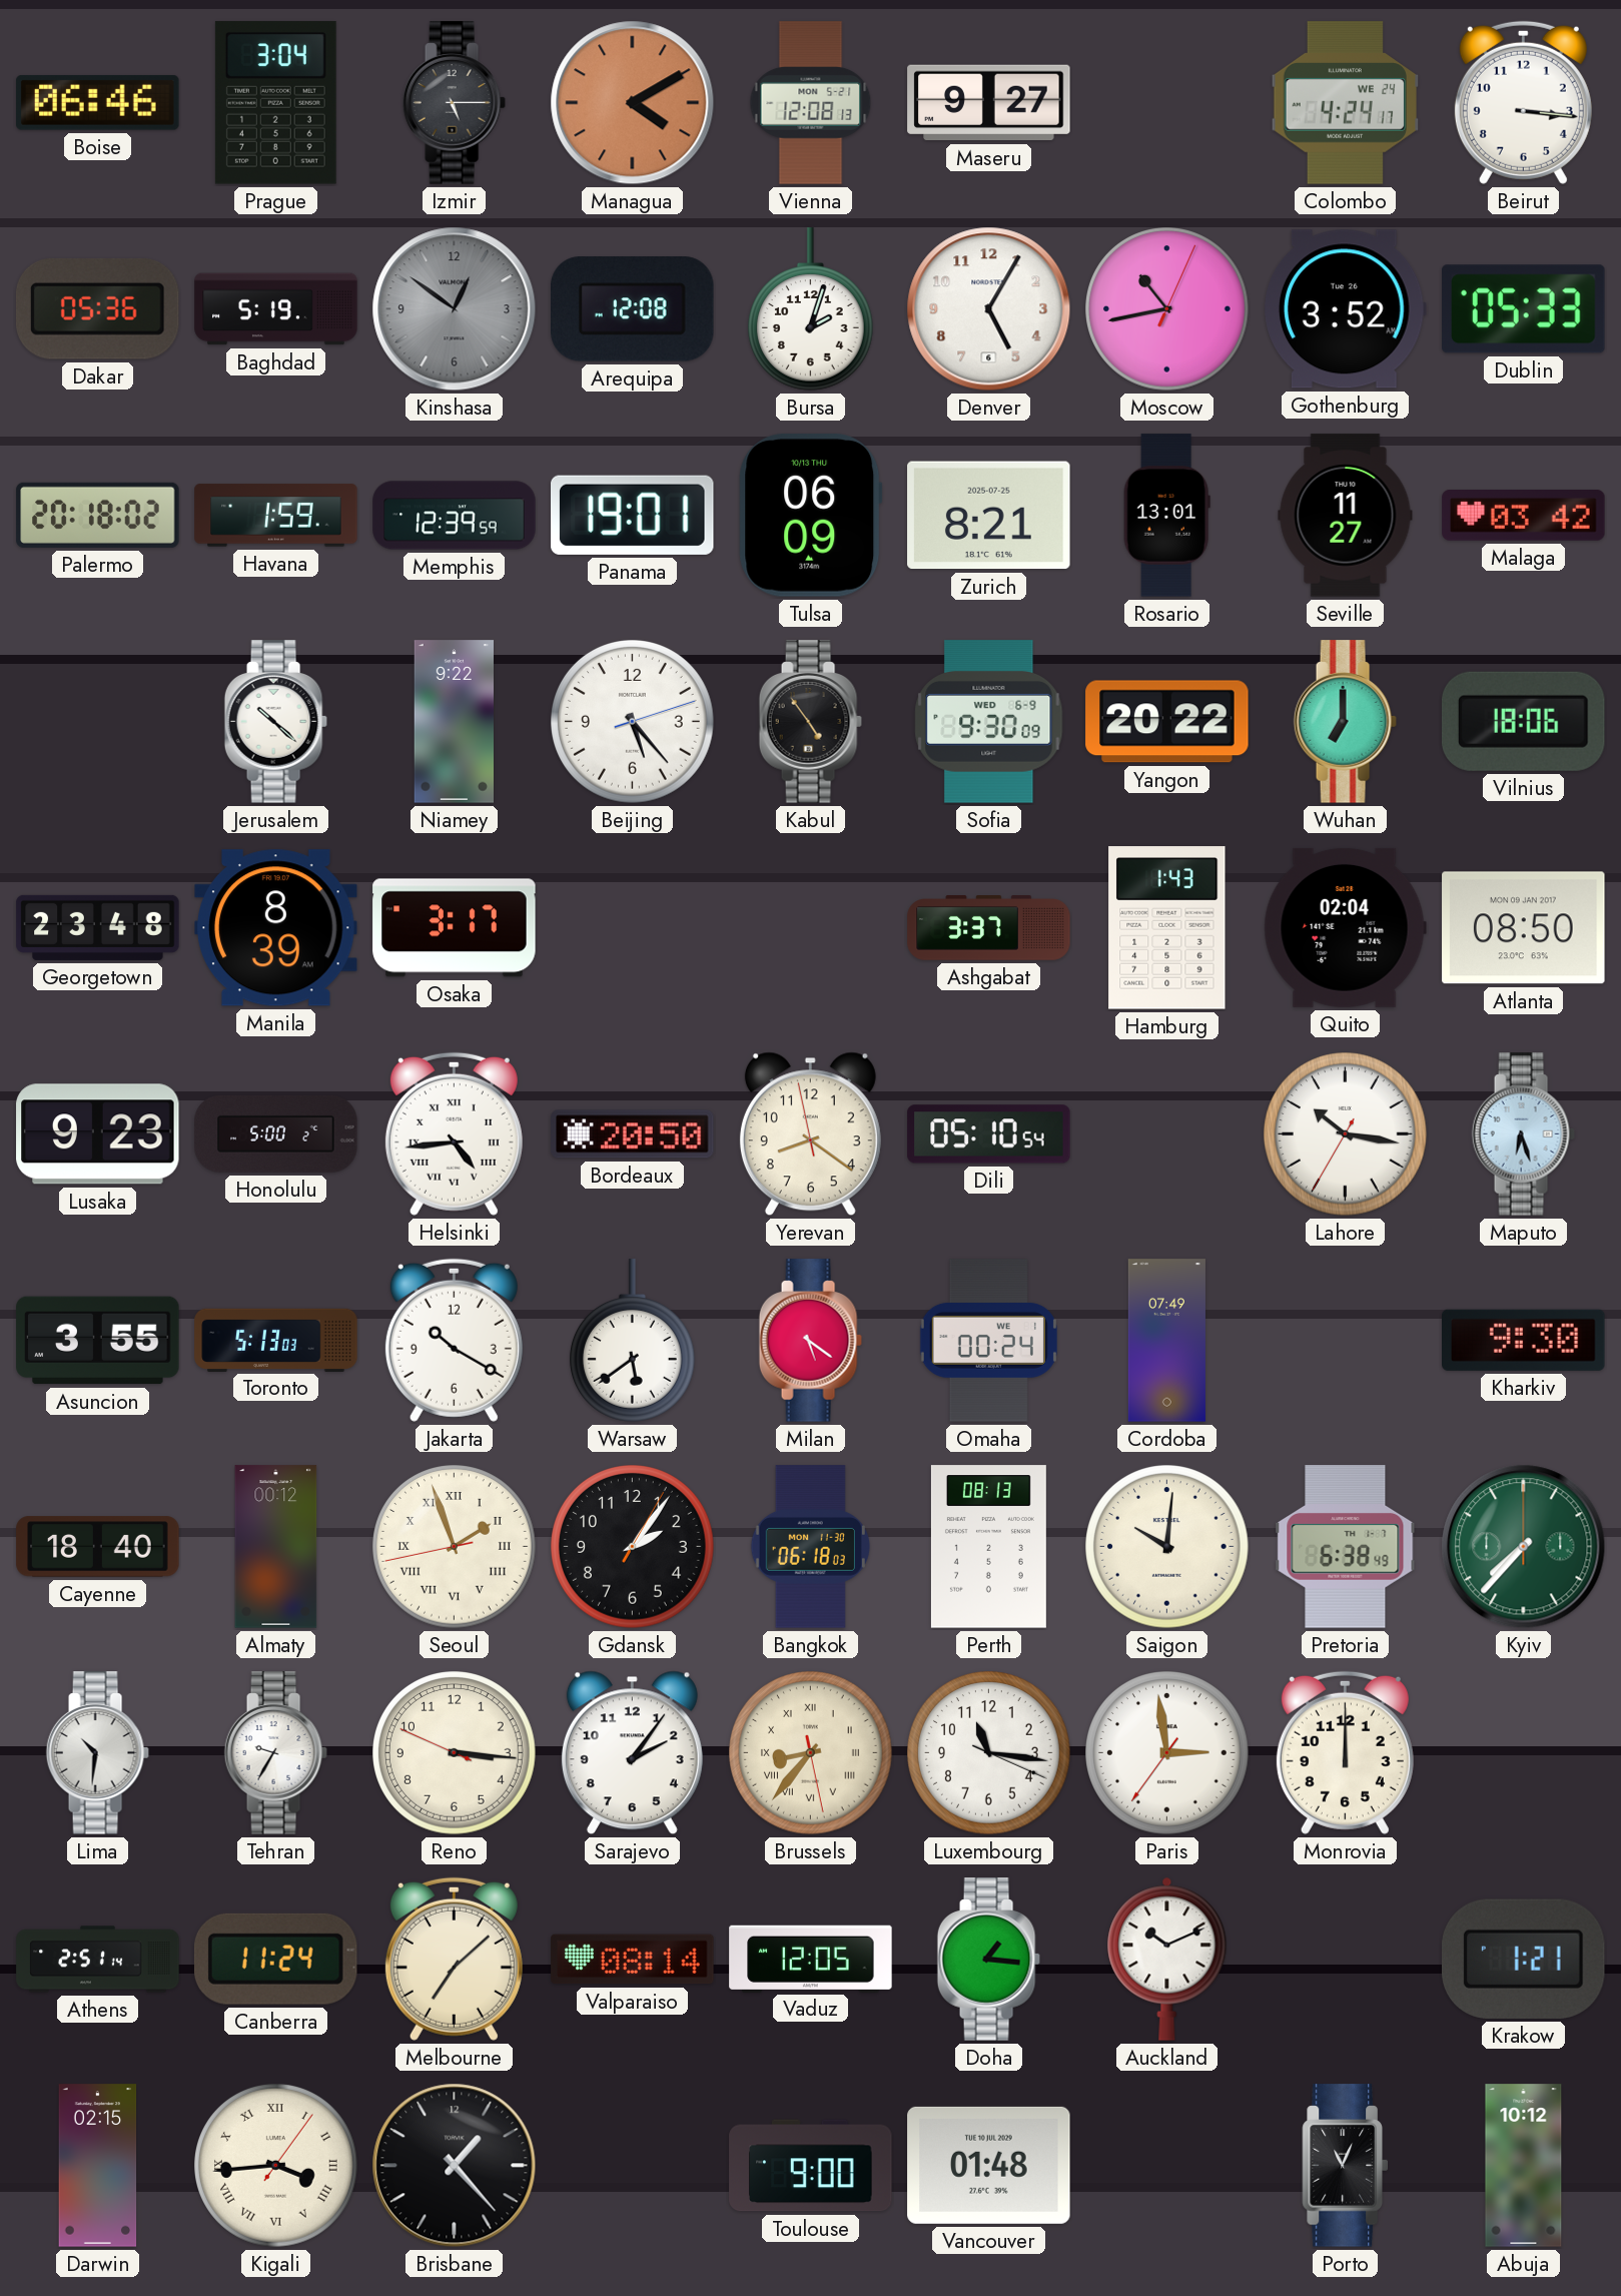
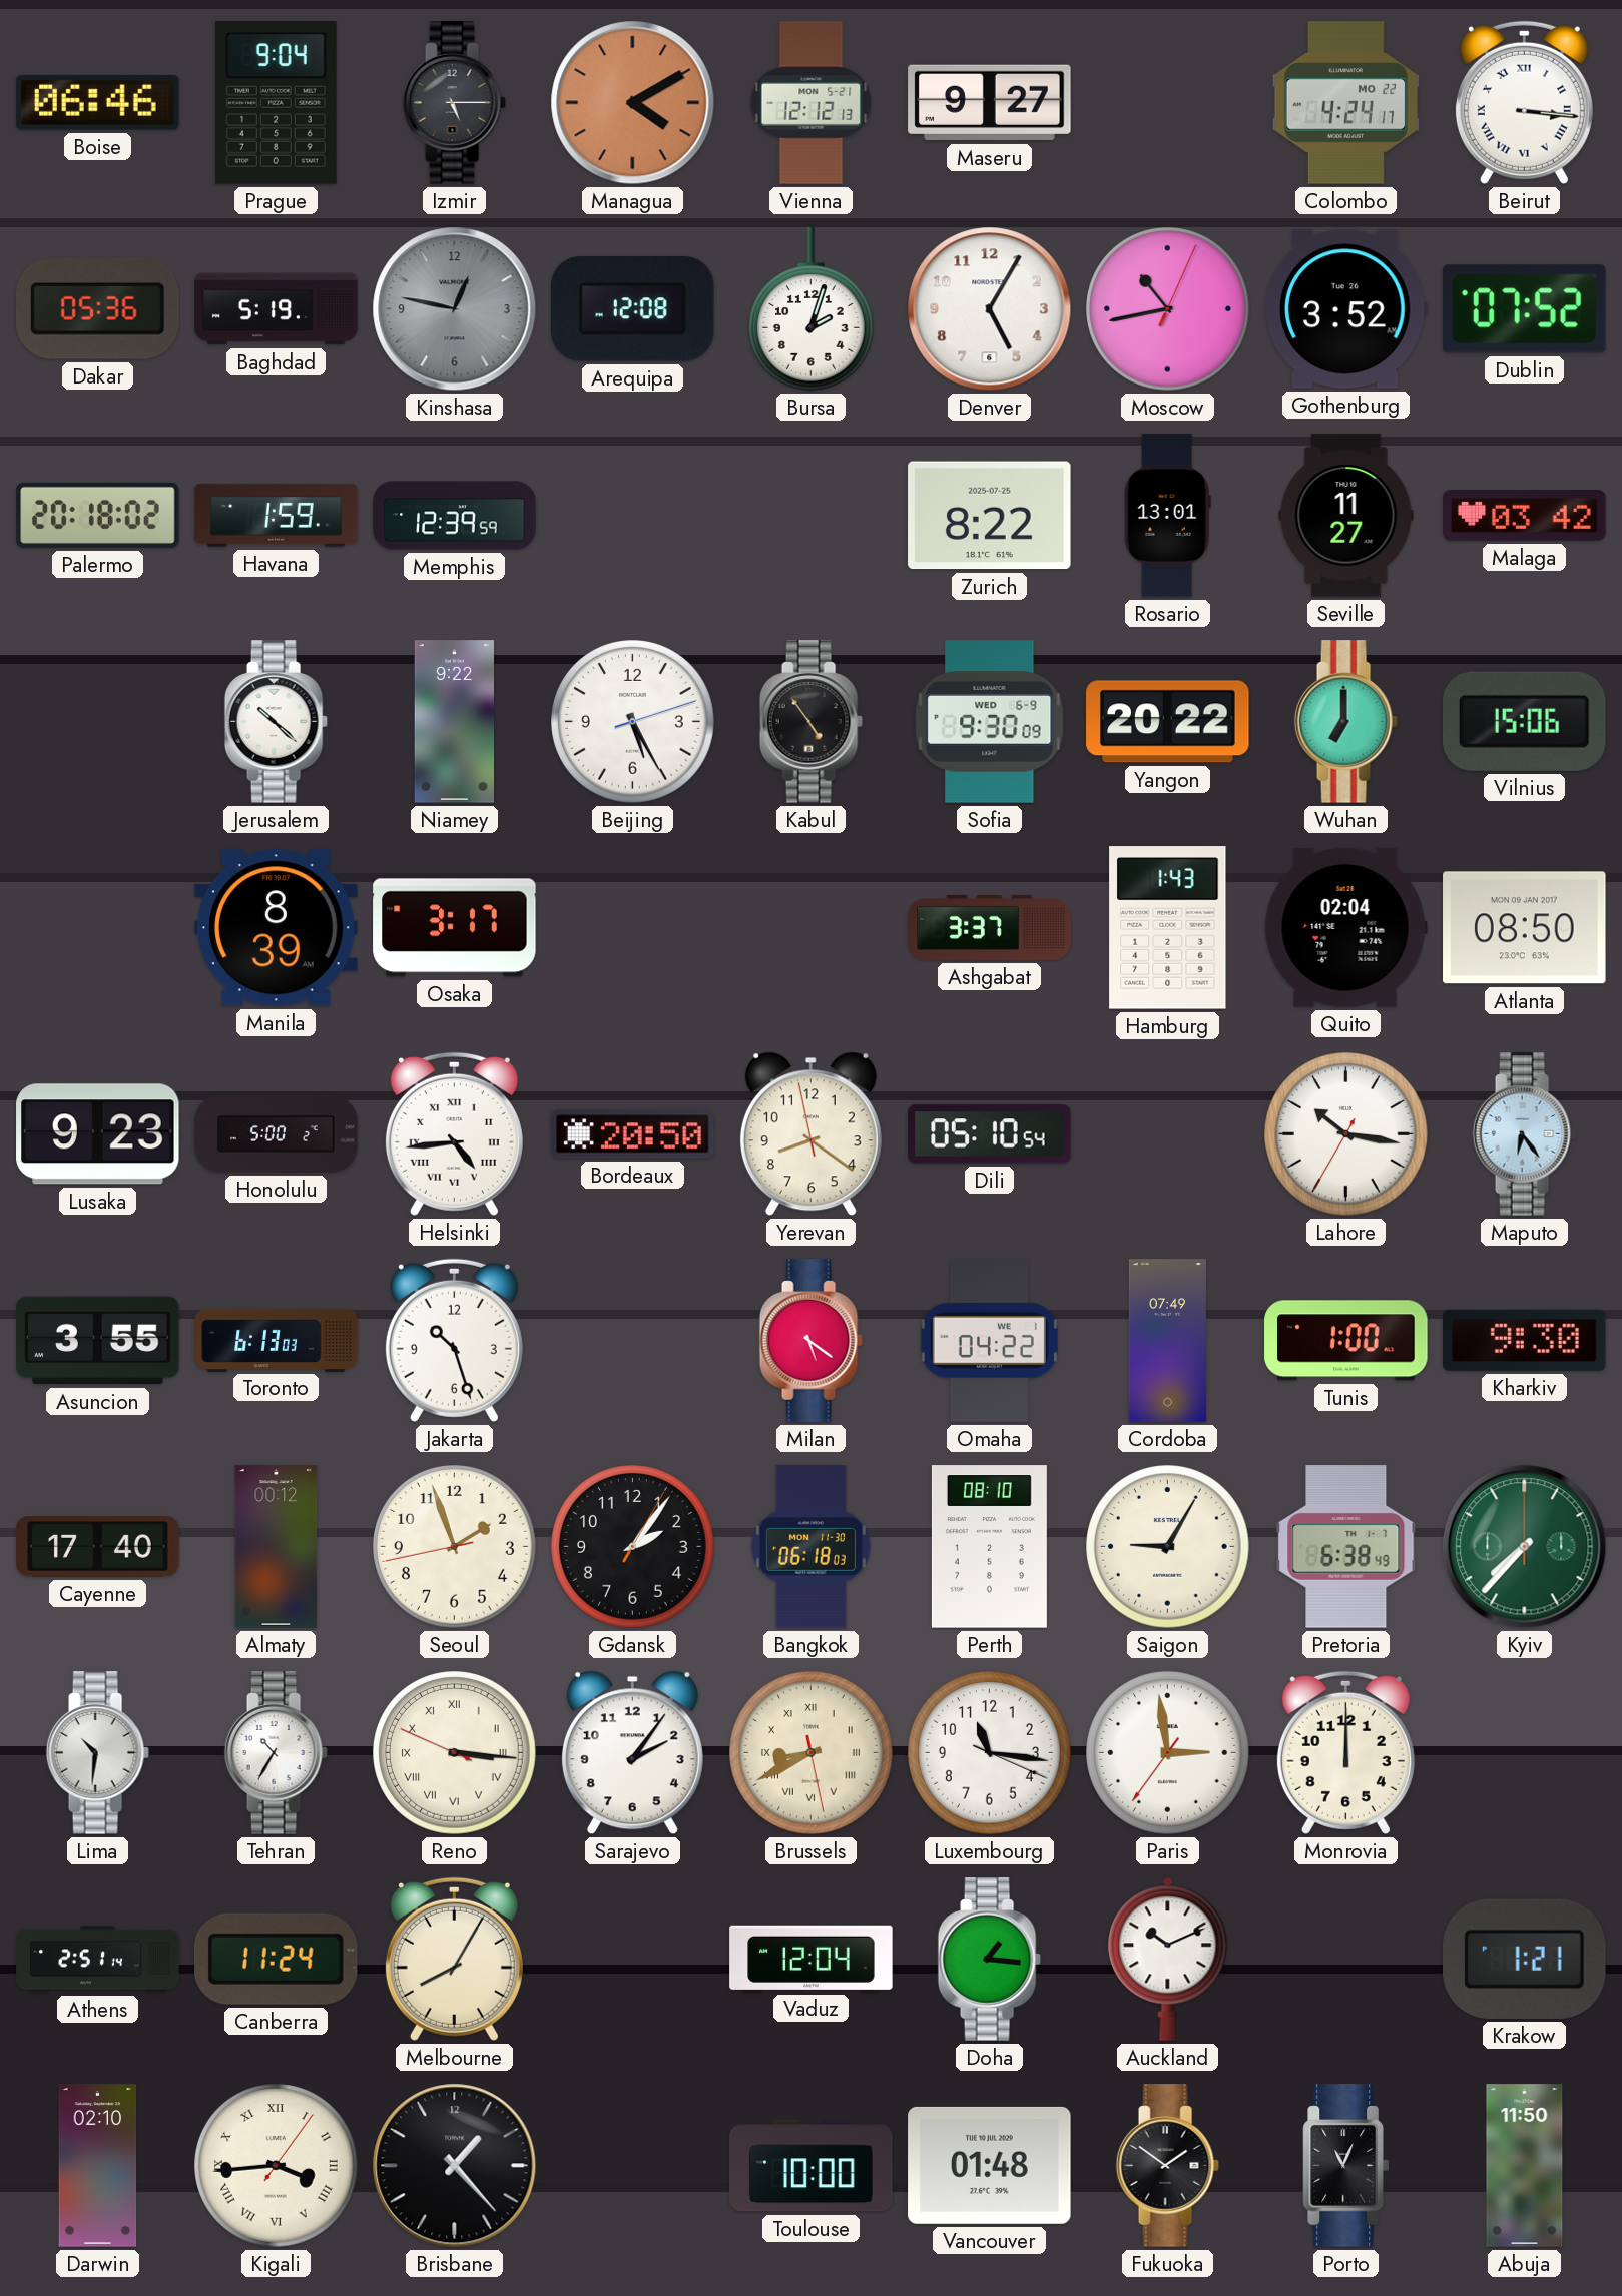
Prague: 3:04 -> 9:04
Vienna: 12:08 -> 12:12
Colombo date: WE 24 -> MO 22
Beirut numerals: Arabic -> Roman
Kinshasa: 12:51 -> 12:47
Dublin: 05:33 -> 07:52
Panama: 19:01 -> none
Tulsa: 06:09 -> none
Zurich: 8:21 -> 8:22
Beijing: 5:23 -> 5:25
Vilnius: 18:06 -> 15:06
Georgetown: 23:48 -> none
Maputo: 6:27 -> 6:24
Toronto: 5:13 -> 6:13
Jakarta: 10:20 -> 10:27
Warsaw: 5:39 -> none
Omaha: 00:24 -> 04:22
Tunis: none -> 1:00
Cayenne: 18:40 -> 17:40
Seoul numerals: Roman -> Arabic
Perth: 08:13 -> 08:10
Saigon: 10:01 -> 9:05
Tehran: 9:35 -> 10:35
Reno numerals: Arabic -> Roman
Brussels: 8:36 -> 8:40
Melbourne: 7:08 -> 8:05
Valparaiso: 08:14 -> none
Vaduz: 12:05 -> 12:04
Darwin: 02:15 -> 02:10
Toulouse: 9:00 -> 10:00
Fukuoka: none -> 1:51
Abuja: 10:12 -> 11:50
